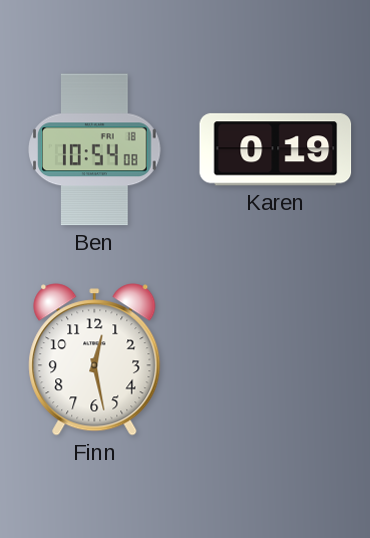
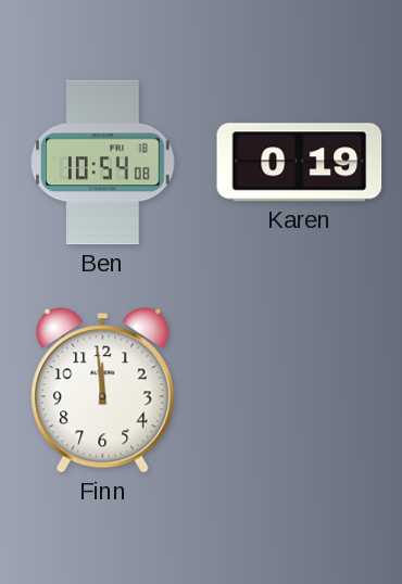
Finn: 12:28 -> 11:59
